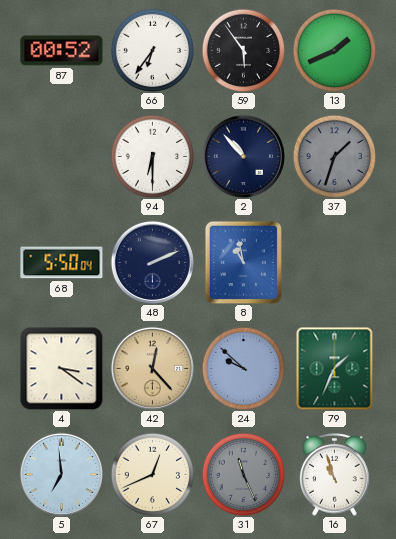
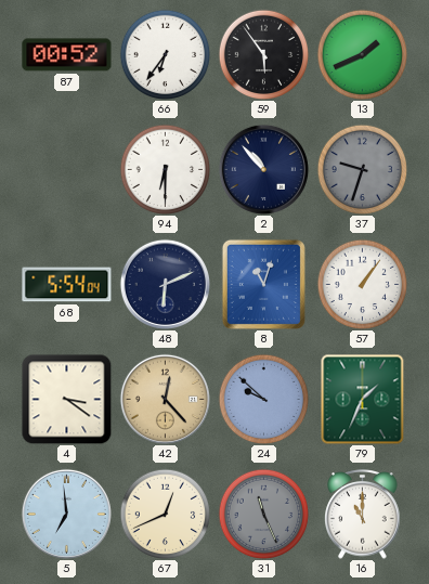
37: 1:33 -> 9:33
68: 5:50 -> 5:54
48: 2:11 -> 6:11
8: 10:58 -> 11:03
57: none -> 1:06
16: 10:57 -> 11:00
